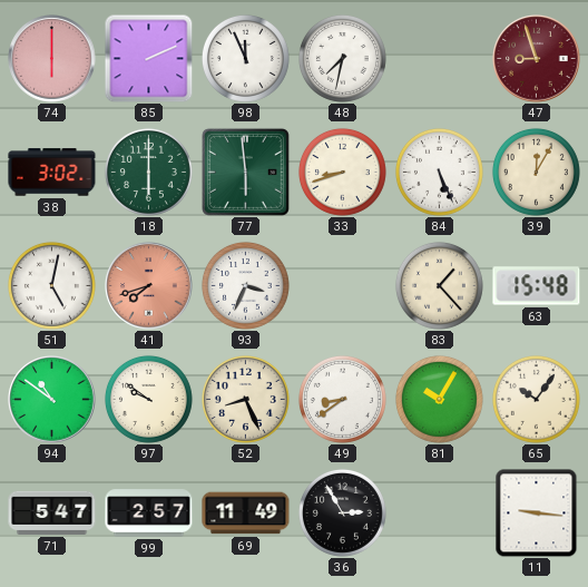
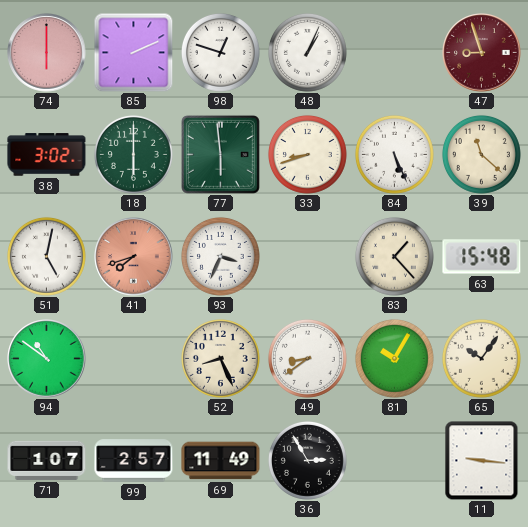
98: 11:56 -> 12:48
48: 7:32 -> 1:04
39: 12:05 -> 11:22
97: 9:51 -> none
71: 5:47 -> 1:07
